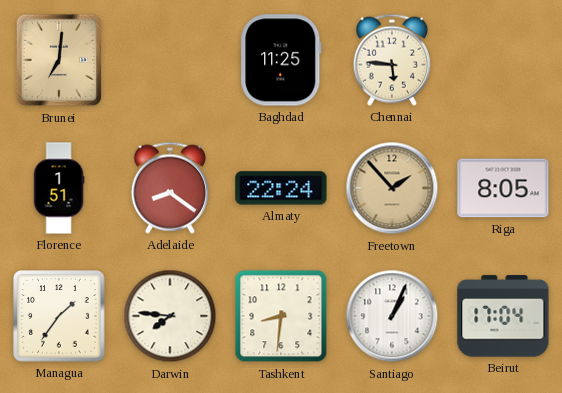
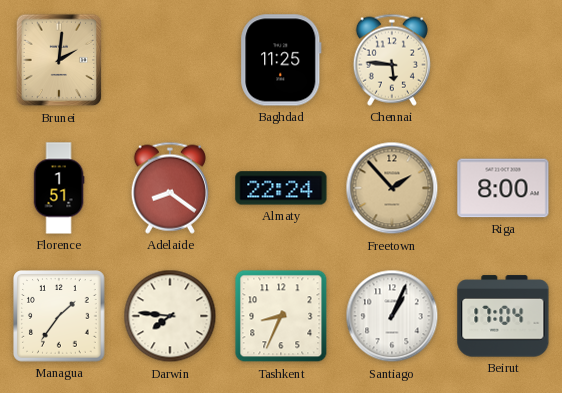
Brunei: 7:01 -> 2:01
Riga: 8:05 -> 8:00
Tashkent: 8:31 -> 8:34
